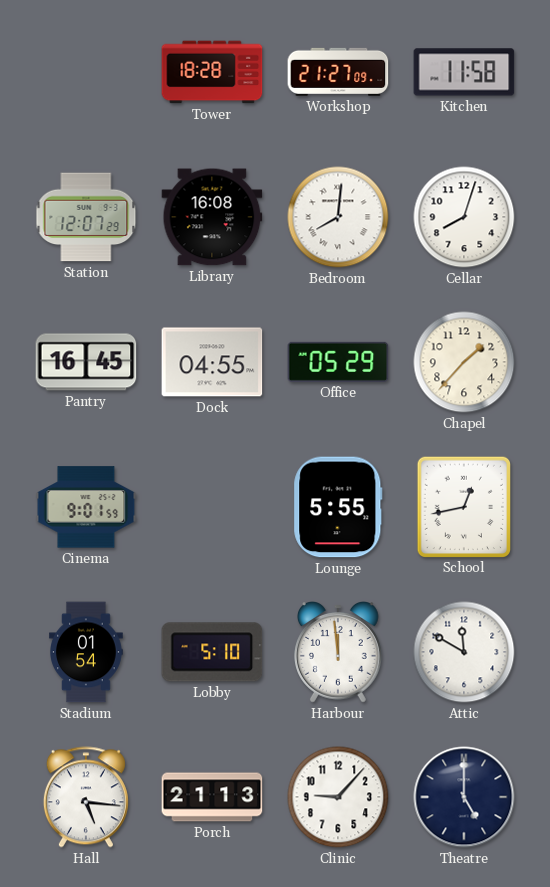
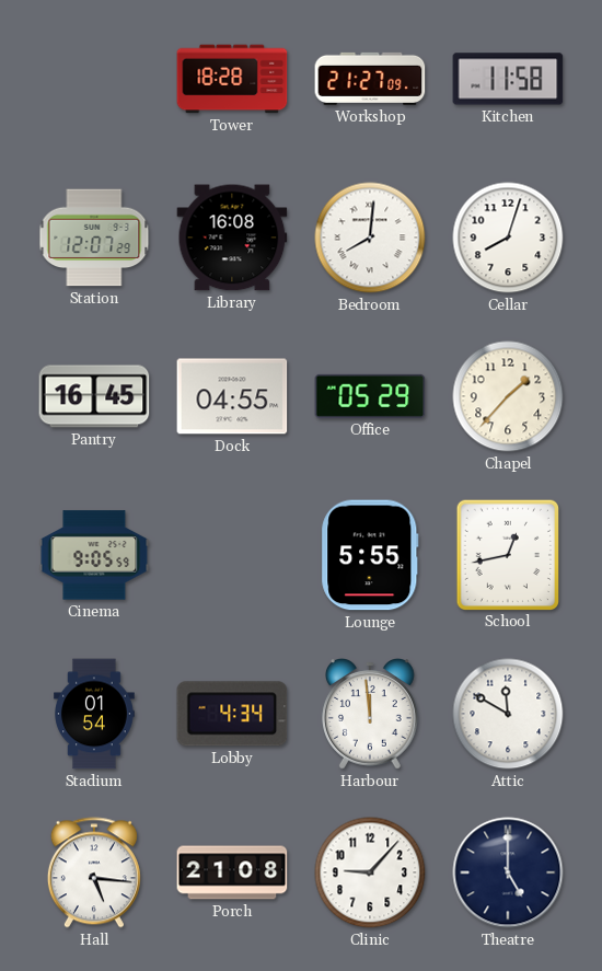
Cinema: 9:01 -> 9:05
Lobby: 5:10 -> 4:34
Porch: 21:13 -> 21:08
